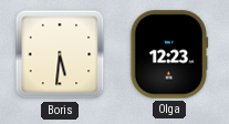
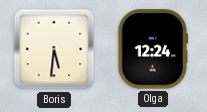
Olga: 12:23 -> 12:24
